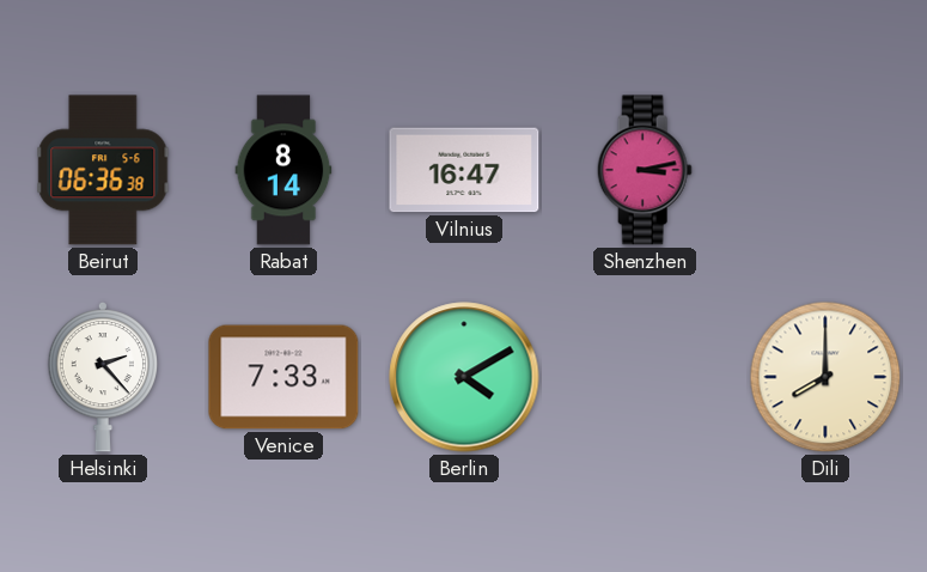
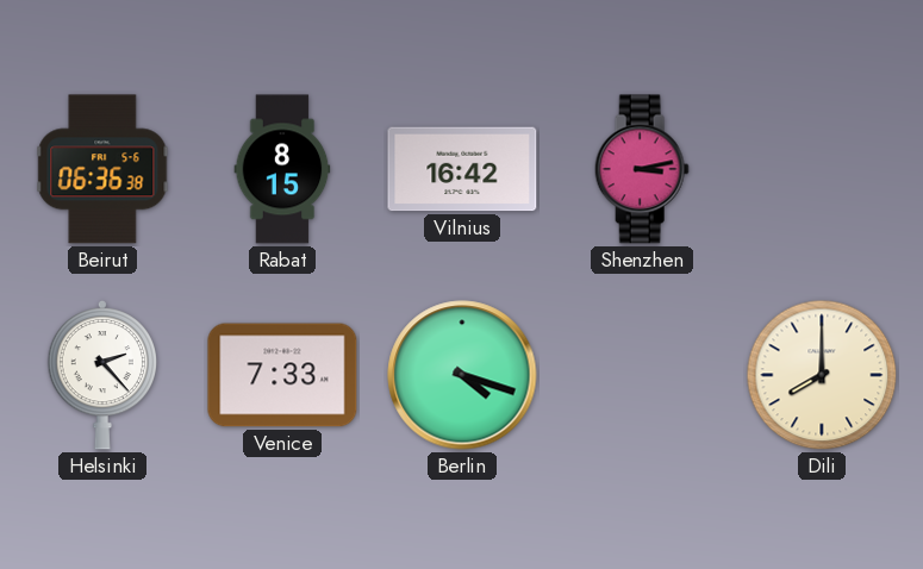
Rabat: 8:14 -> 8:15
Vilnius: 16:47 -> 16:42
Berlin: 4:10 -> 4:18
